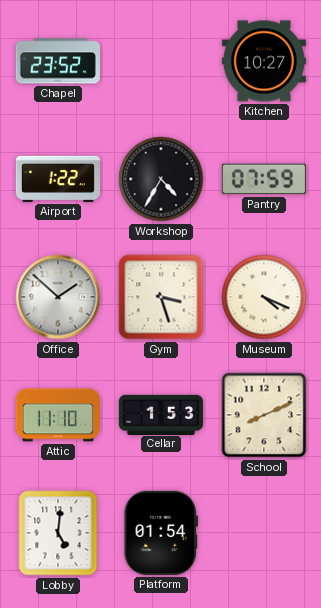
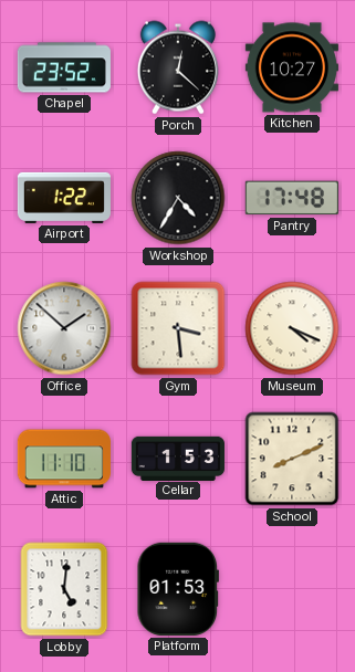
Porch: none -> 12:22
Pantry: 07:59 -> 17:48
Gym: 3:27 -> 3:29
Platform: 01:54 -> 01:53
